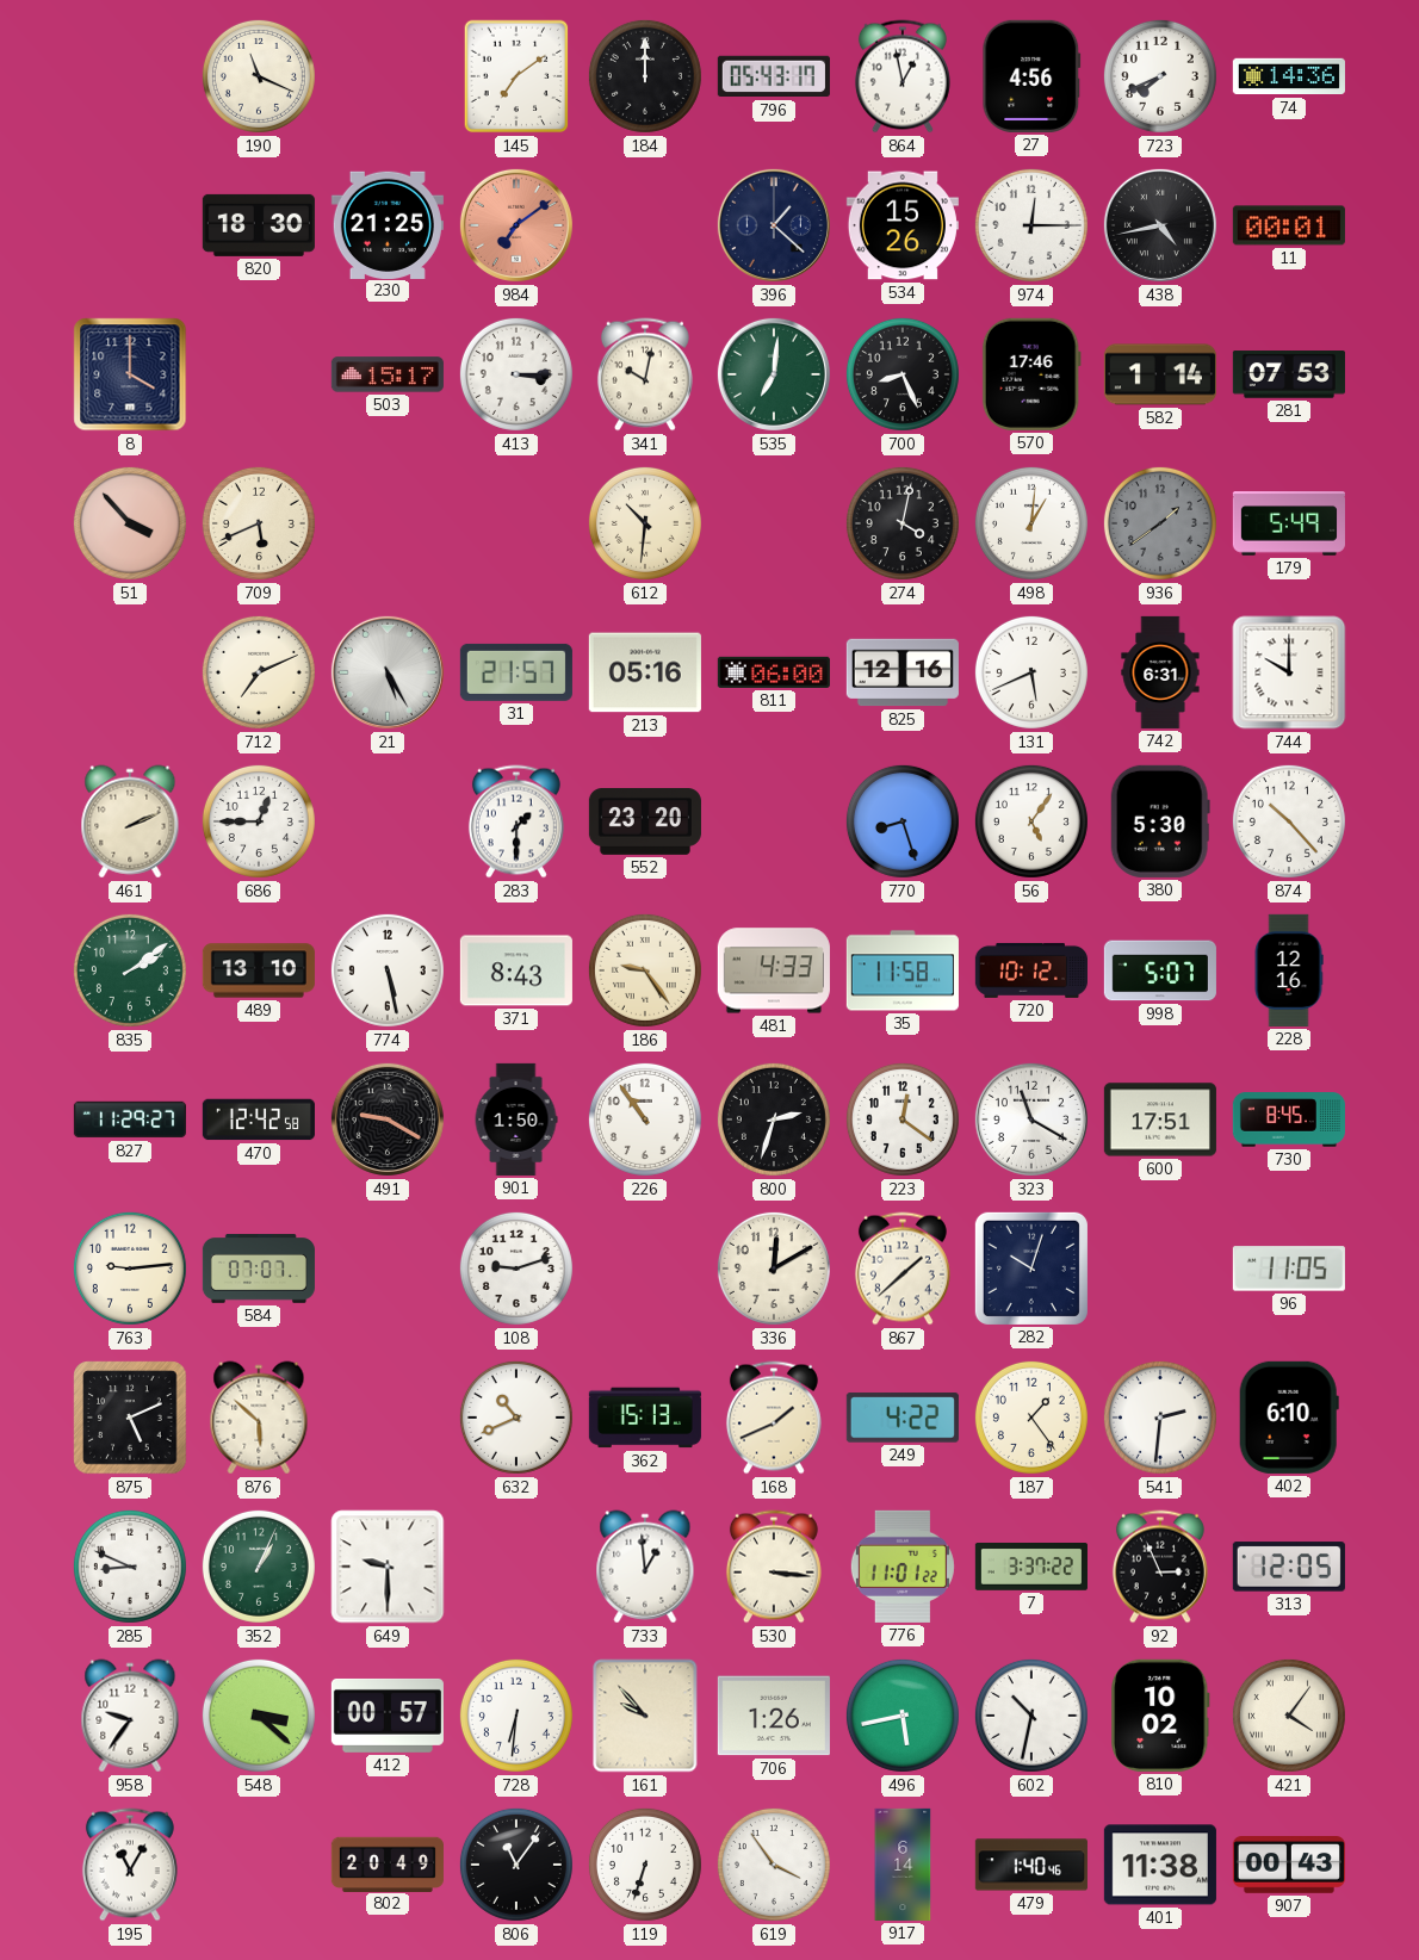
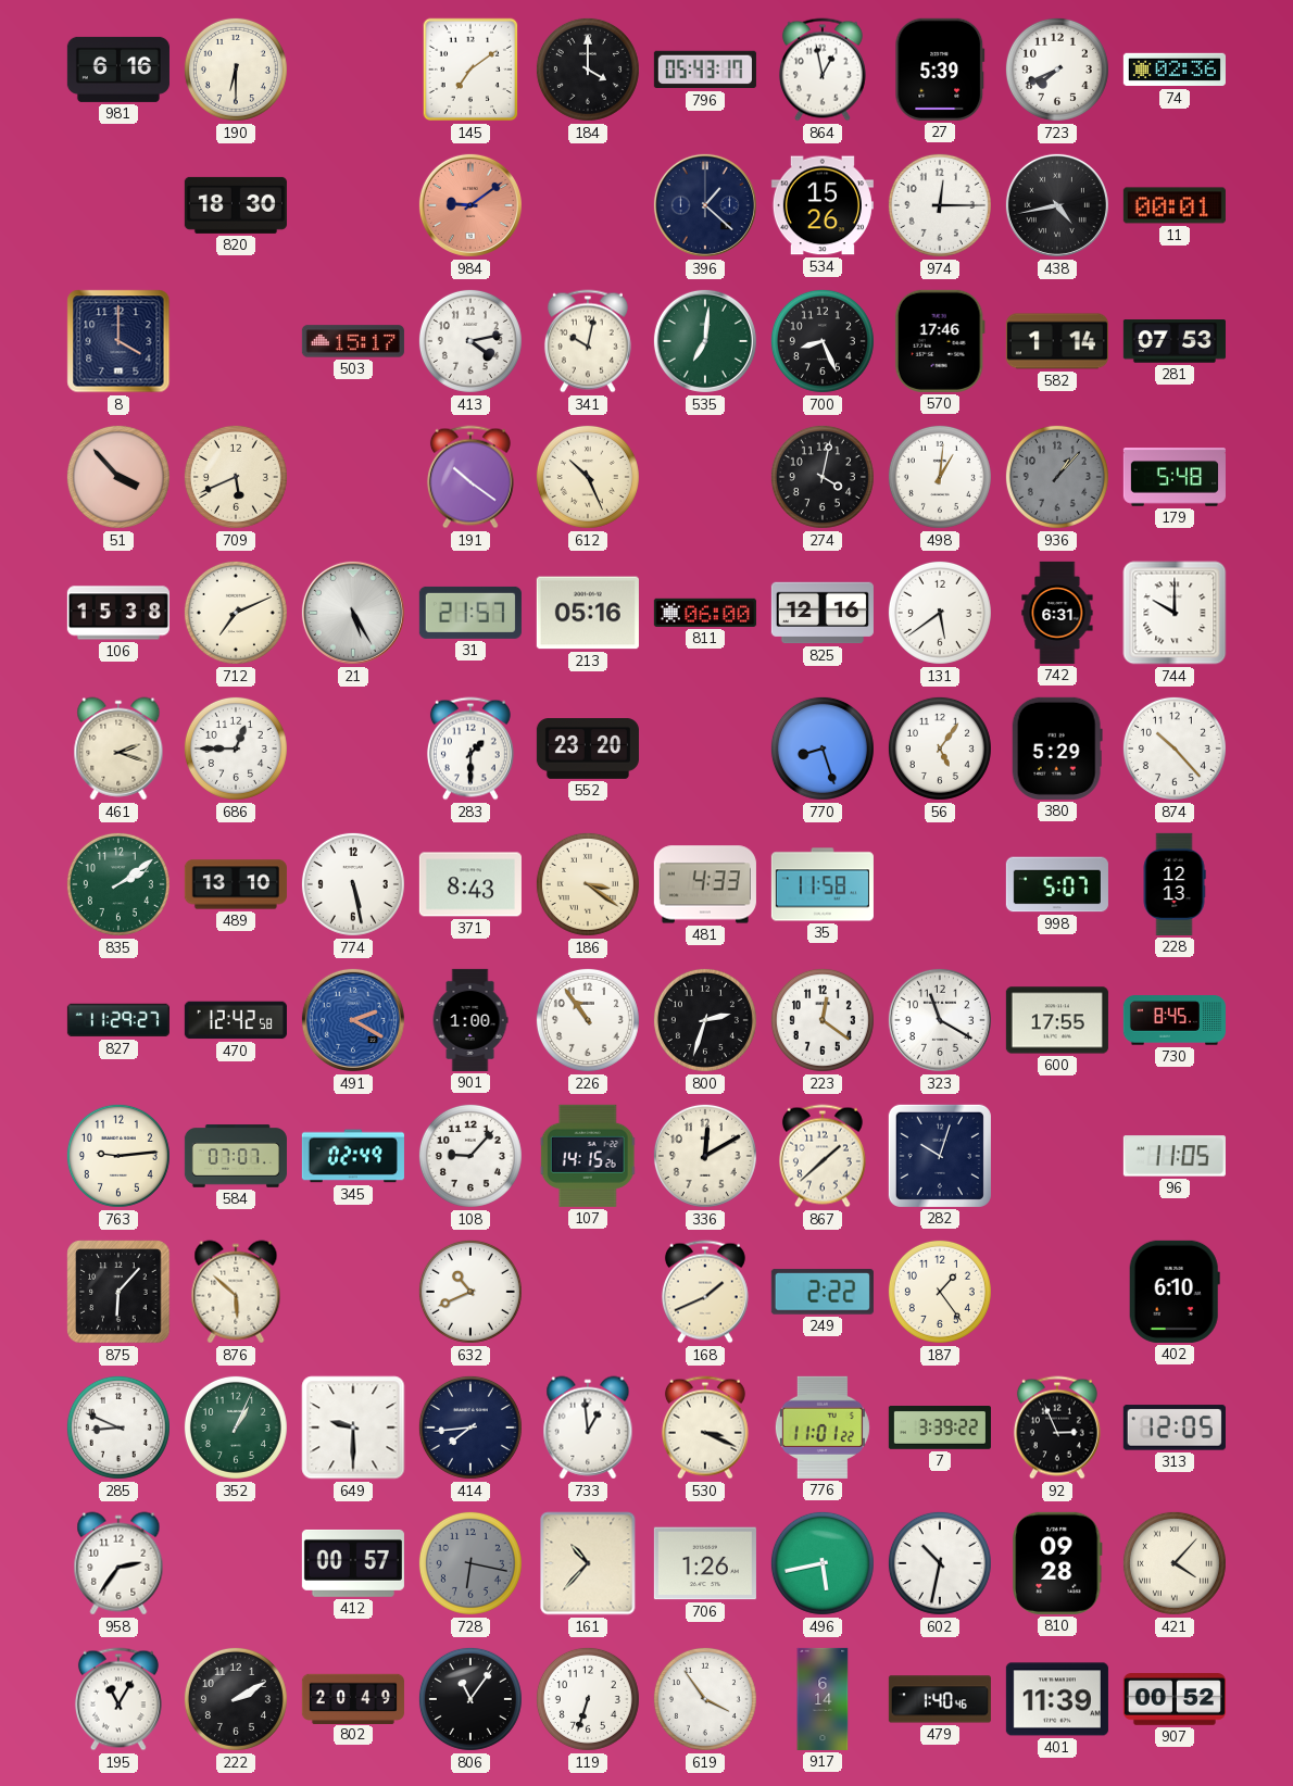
981: none -> 6:16
190: 11:19 -> 6:30
184: 12:00 -> 4:00
27: 4:56 -> 5:39
74: 14:36 -> 02:36
230: 21:25 -> none
984: 7:09 -> 9:09
413: 3:15 -> 4:13
191: none -> 10:21
612: 10:31 -> 10:26
936: 1:39 -> 1:07
179: 5:49 -> 5:48
106: none -> 15:38
131: 5:41 -> 5:39
461: 2:11 -> 2:18
380: 5:30 -> 5:29
186: 9:24 -> 3:21
720: 10:12 -> none
228: 12:16 -> 12:13
491: 9:20 -> 2:20
491 dial: black -> blue
901: 1:50 -> 1:00
600: 17:51 -> 17:55
345: none -> 02:49
108: 9:12 -> 9:07
107: none -> 14:15
875: 5:11 -> 6:07
362: 15:13 -> none
249: 4:22 -> 2:22
541: 2:31 -> none
414: none -> 7:44
530: 3:16 -> 3:19
7: 3:37 -> 3:39
958: 9:36 -> 2:36
548: 3:22 -> none
728: 6:31 -> 6:17
728 dial: white -> grey
161: 9:53 -> 10:37
810: 10:02 -> 09:28
421: 4:06 -> 4:07
222: none -> 2:10
401: 11:38 -> 11:39
907: 00:43 -> 00:52
